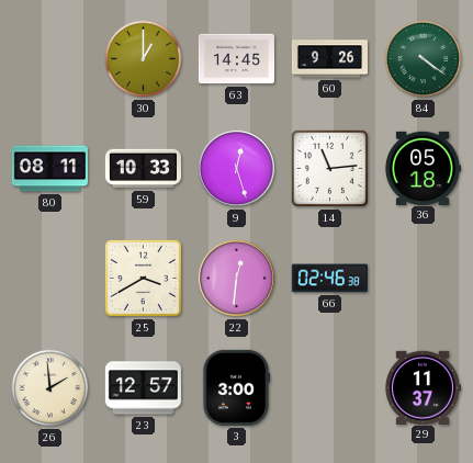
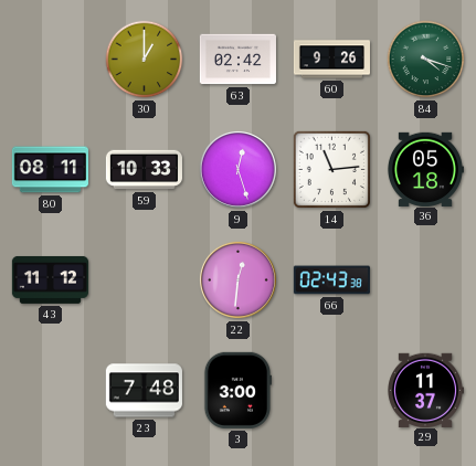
63: 14:45 -> 02:42
84: 4:21 -> 4:18
43: none -> 11:12
25: 3:40 -> none
66: 02:46 -> 02:43
26: 1:59 -> none
23: 12:57 -> 7:48
